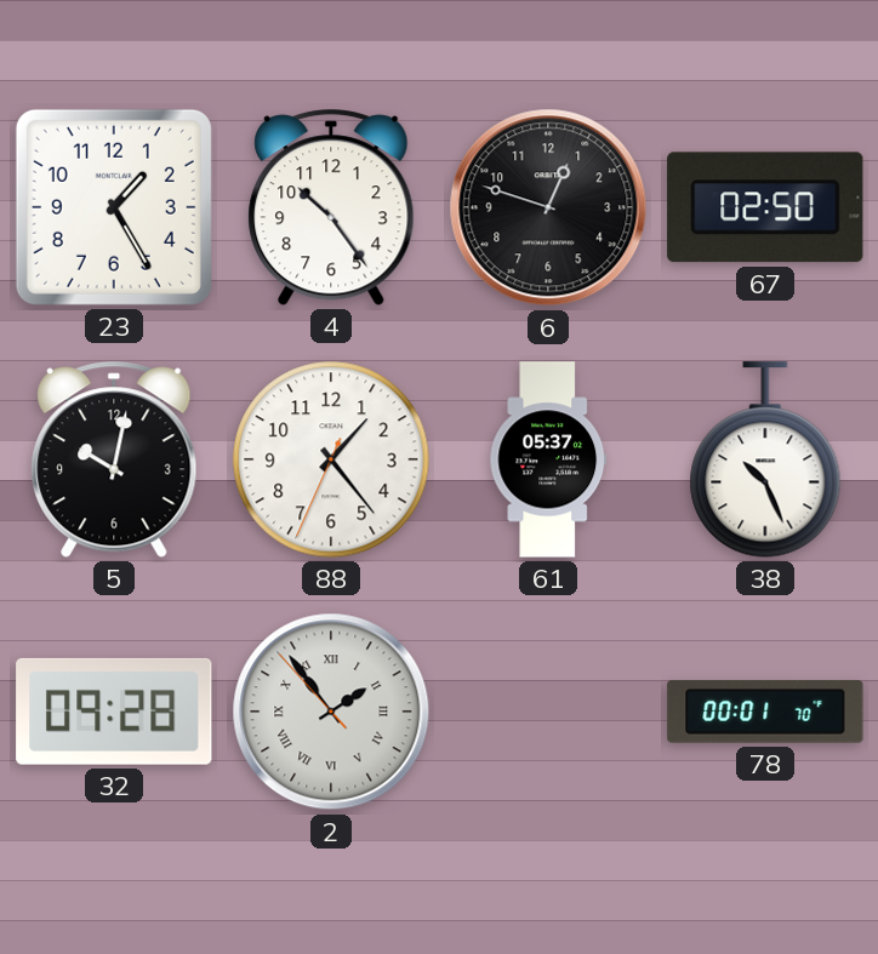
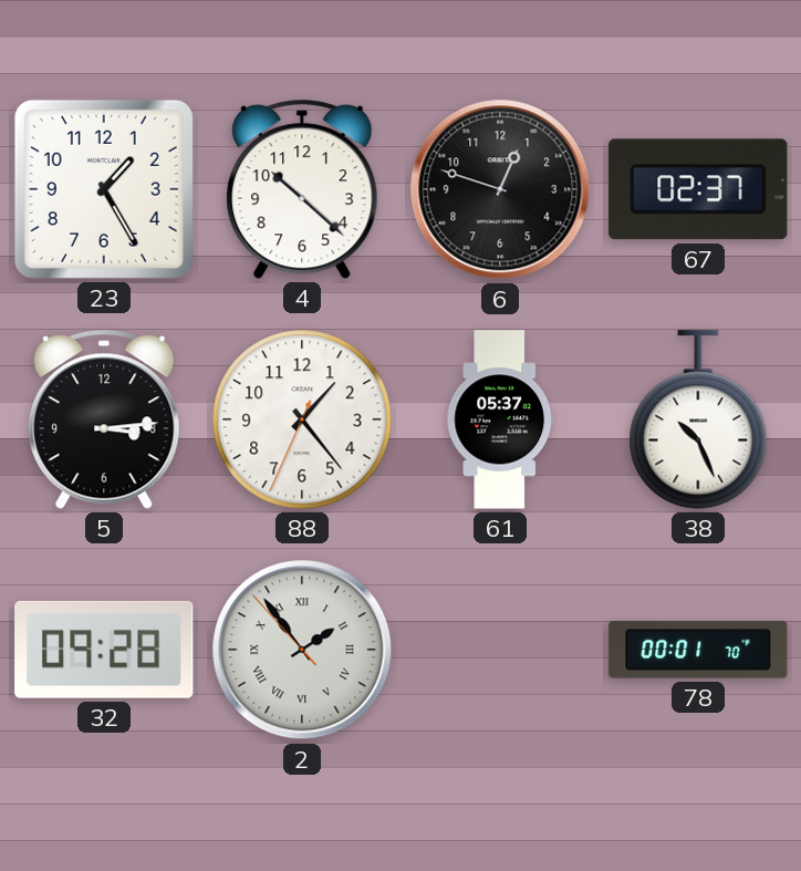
4: 10:24 -> 10:22
67: 02:50 -> 02:37
5: 10:02 -> 3:14
